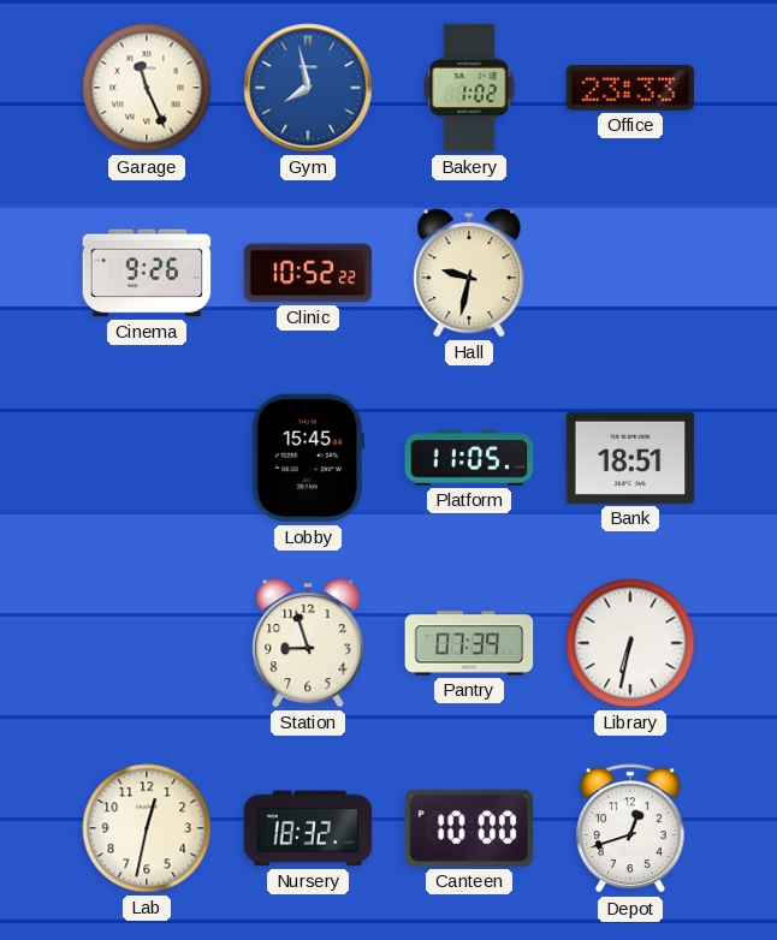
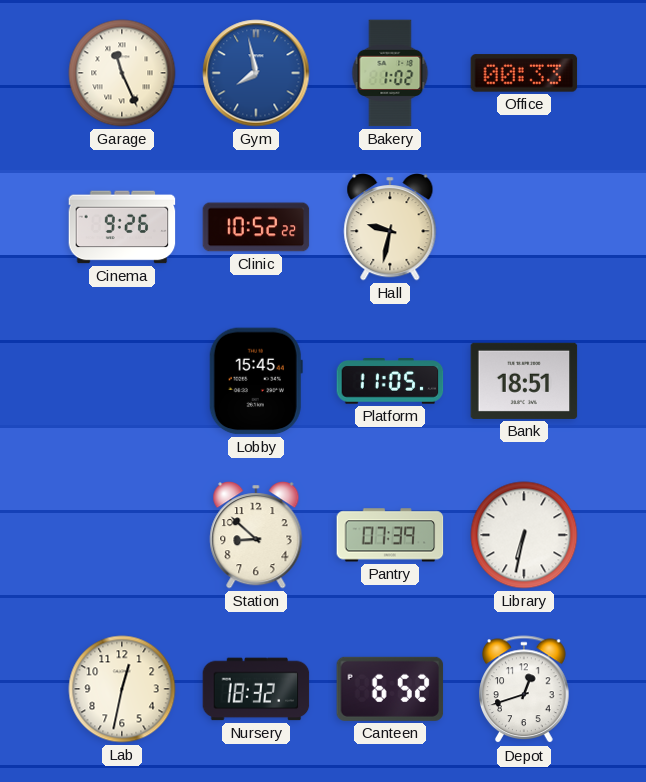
Office: 23:33 -> 00:33
Station: 8:57 -> 8:52
Canteen: 10:00 -> 6:52
